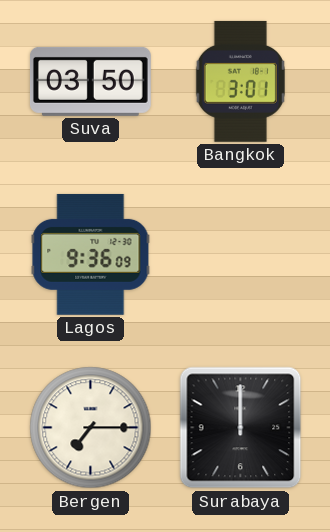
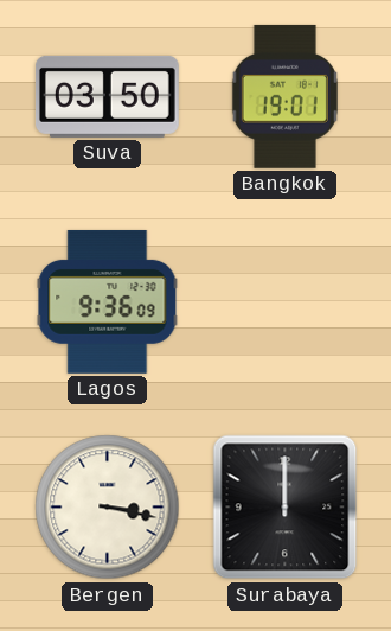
Bangkok: 3:01 -> 19:01
Bergen: 7:15 -> 3:17
